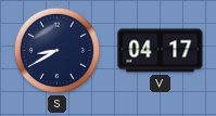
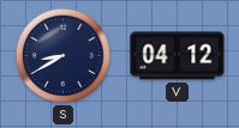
V: 04:17 -> 04:12
